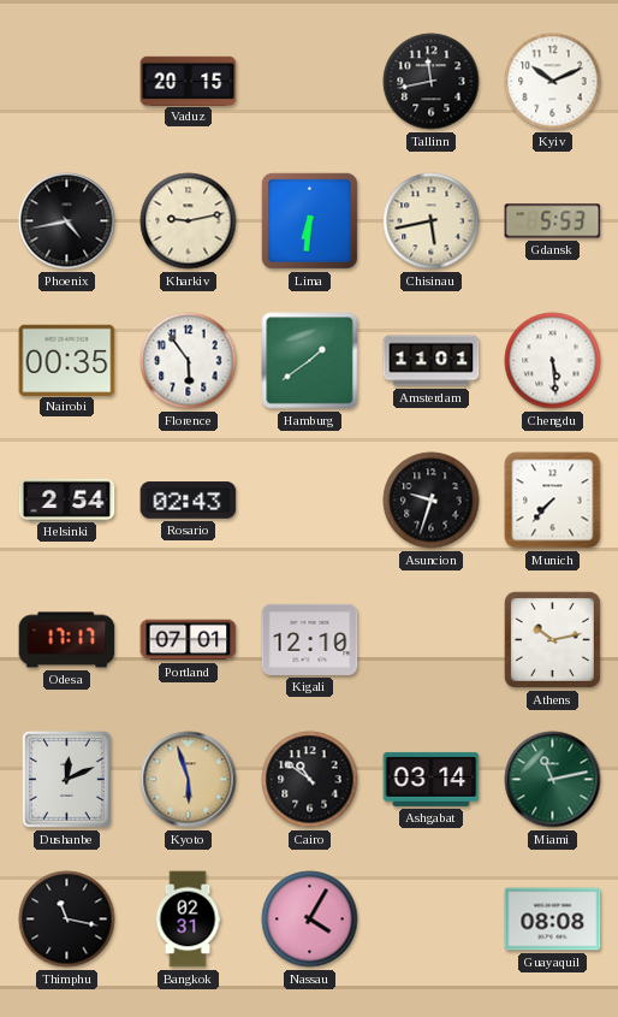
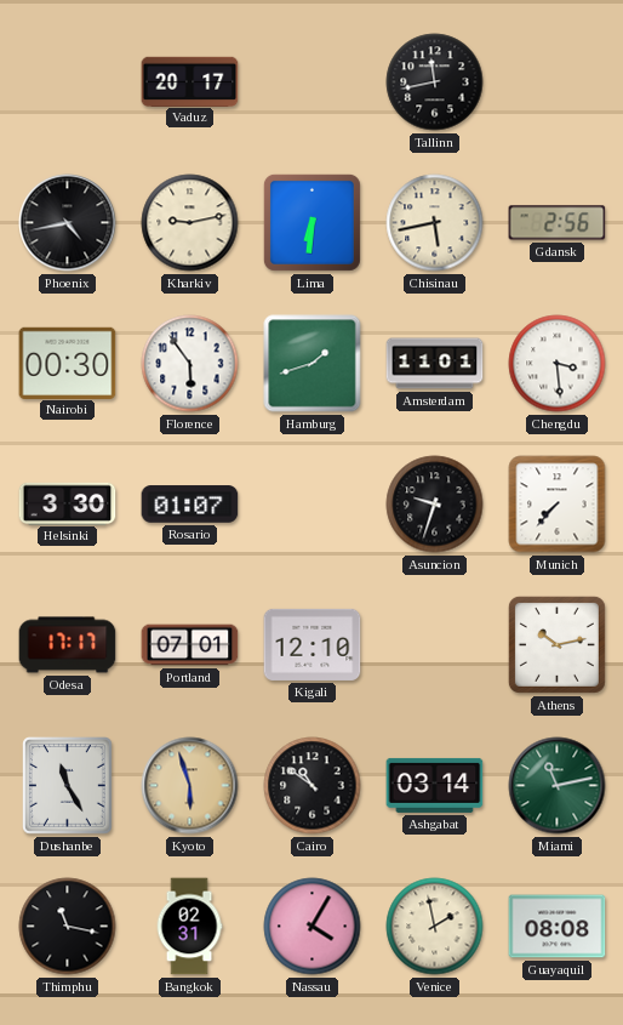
Vaduz: 20:15 -> 20:17
Kyiv: 10:11 -> none
Gdansk: 5:53 -> 2:56
Nairobi: 00:35 -> 00:30
Hamburg: 1:39 -> 1:42
Chengdu: 5:29 -> 3:29
Helsinki: 2:54 -> 3:30
Rosario: 02:43 -> 01:07
Dushanbe: 12:11 -> 11:25
Venice: none -> 1:58
